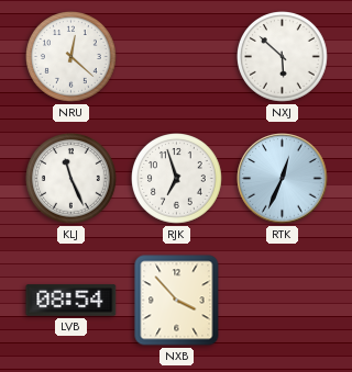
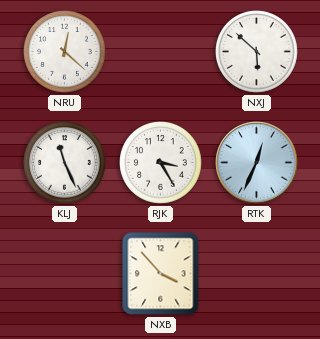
RJK: 6:57 -> 3:25
LVB: 08:54 -> none
